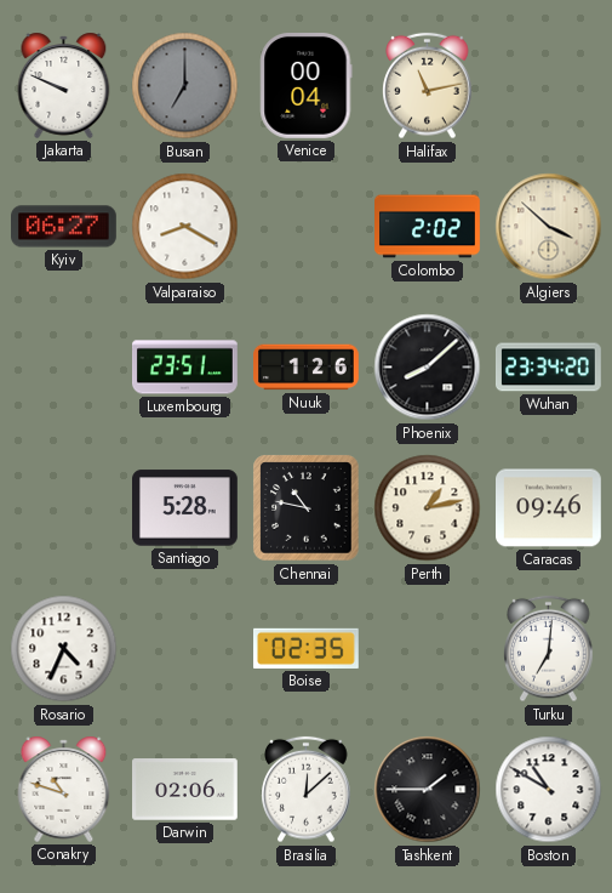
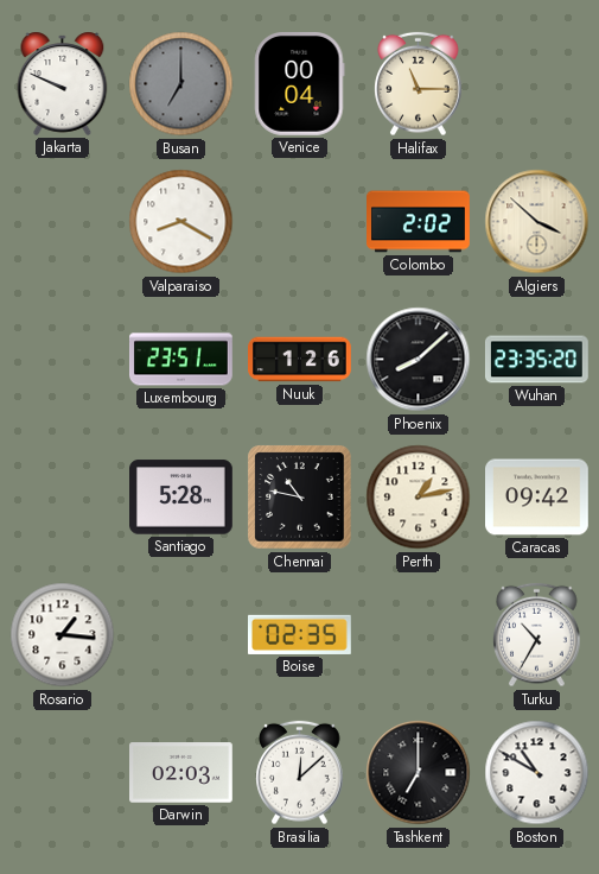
Halifax: 11:13 -> 11:15
Kyiv: 06:27 -> none
Wuhan: 23:34 -> 23:35
Caracas: 09:46 -> 09:42
Rosario: 4:34 -> 1:16
Turku: 7:01 -> 10:35
Conakry: 10:48 -> none
Darwin: 02:06 -> 02:03
Tashkent: 1:45 -> 7:00
